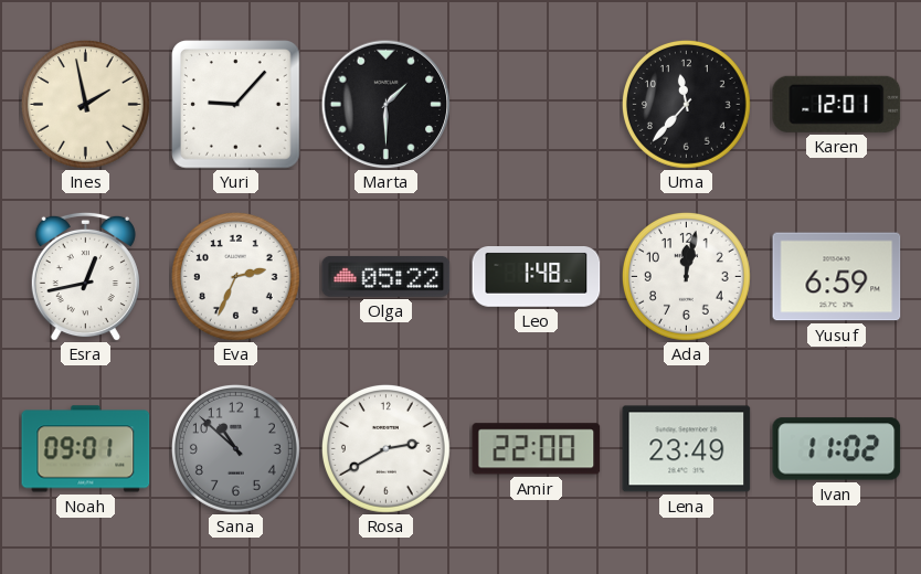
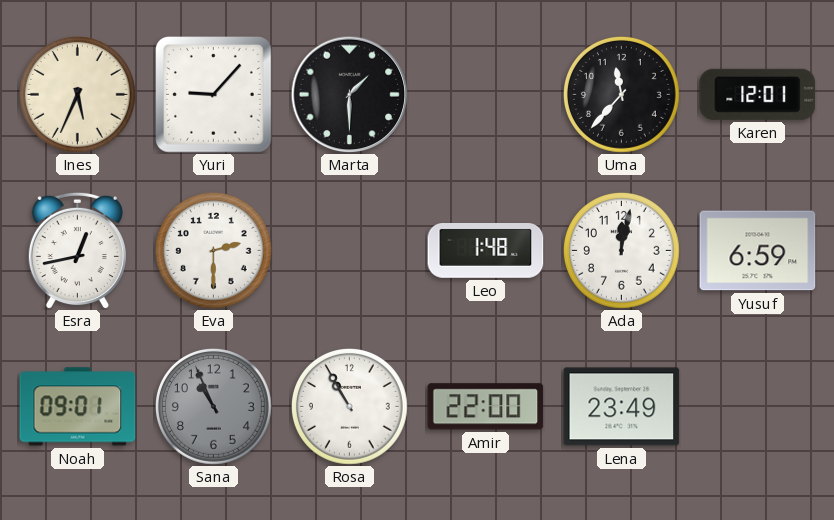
Ines: 1:58 -> 5:34
Eva: 2:34 -> 2:30
Olga: 05:22 -> none
Sana: 10:52 -> 10:56
Rosa: 2:40 -> 10:55
Ivan: 11:02 -> none
